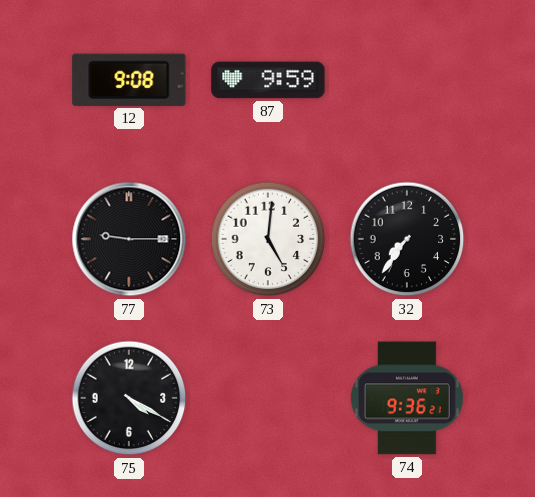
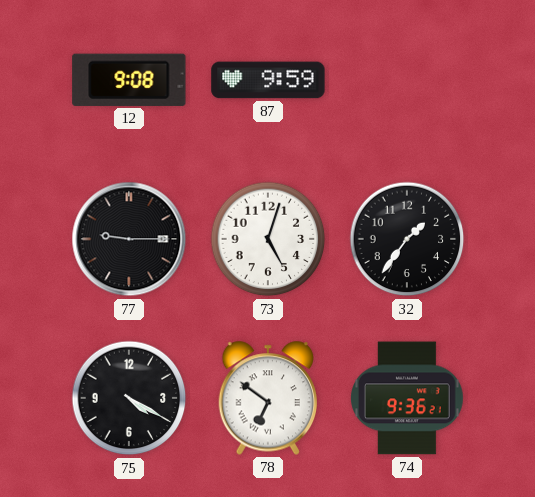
73: 5:01 -> 5:03
32: 7:36 -> 1:36
78: none -> 6:51
